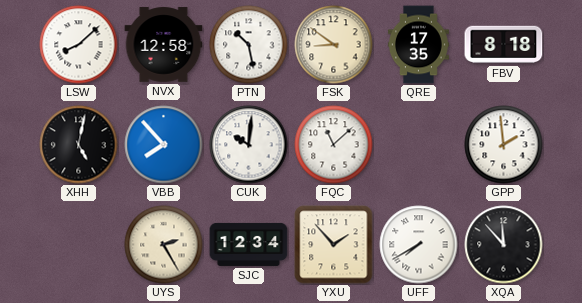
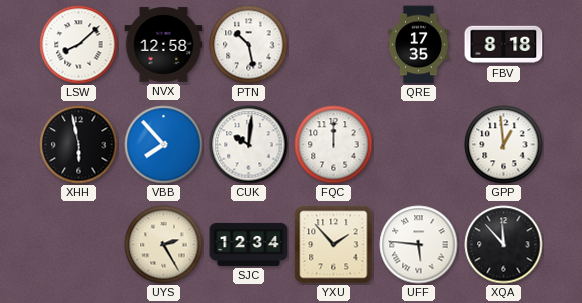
FSK: 8:51 -> none
XHH: 5:02 -> 5:58
FQC: 11:08 -> 12:00
GPP: 1:59 -> 12:59
UFF: 7:40 -> 5:46
